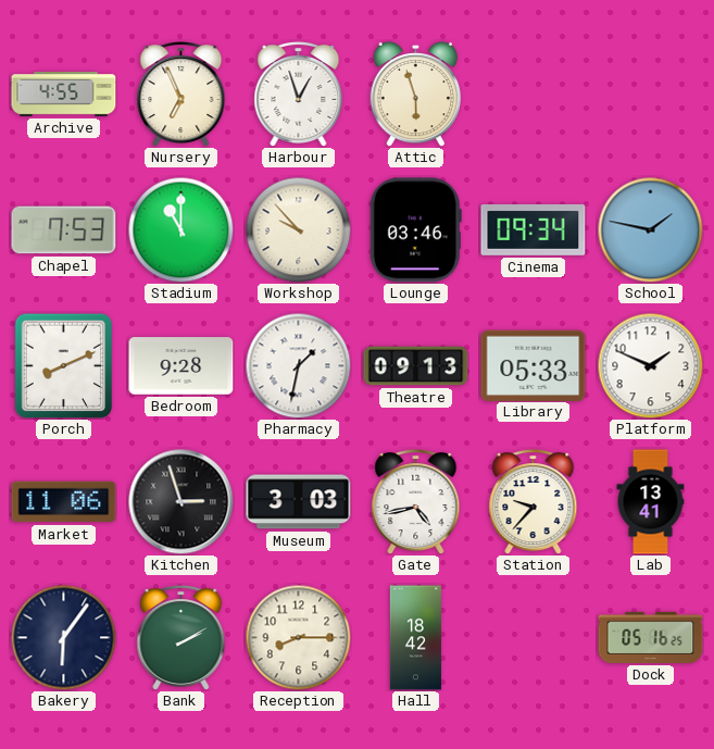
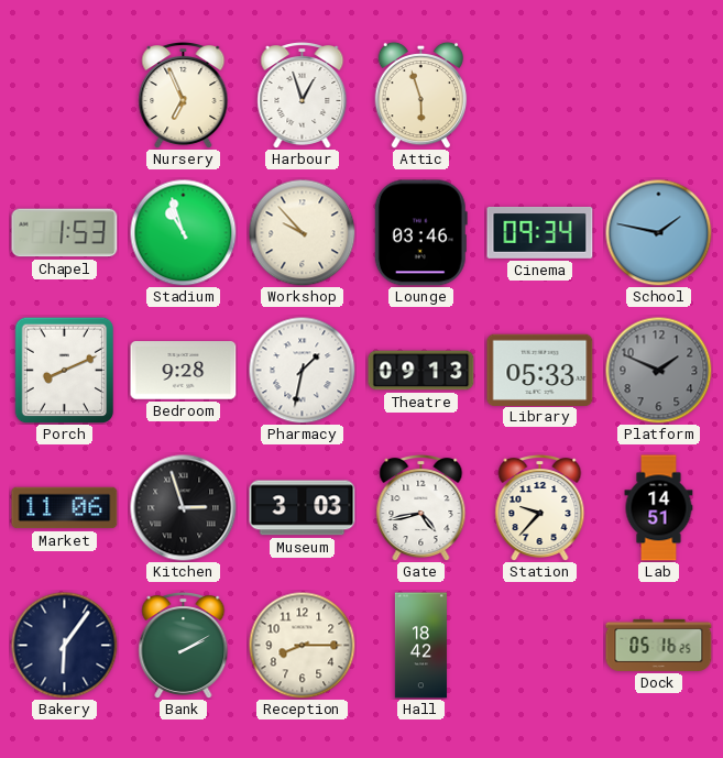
Archive: 4:55 -> none
Chapel: 7:53 -> 1:53
Stadium: 11:00 -> 10:57
Platform dial: white -> grey
Lab: 13:41 -> 14:51
